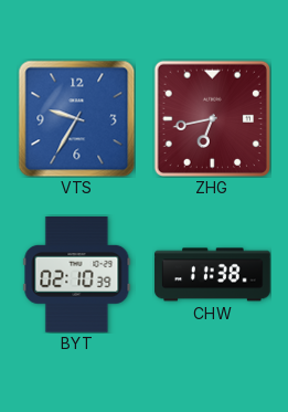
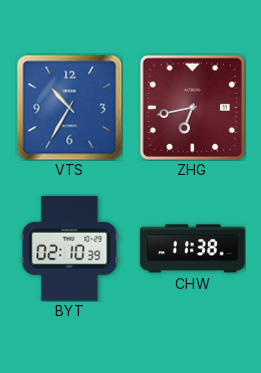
VTS: 9:35 -> 10:35
